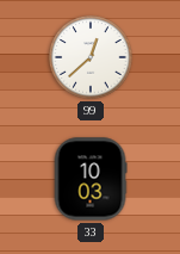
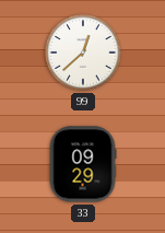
33: 10:03 -> 09:29
